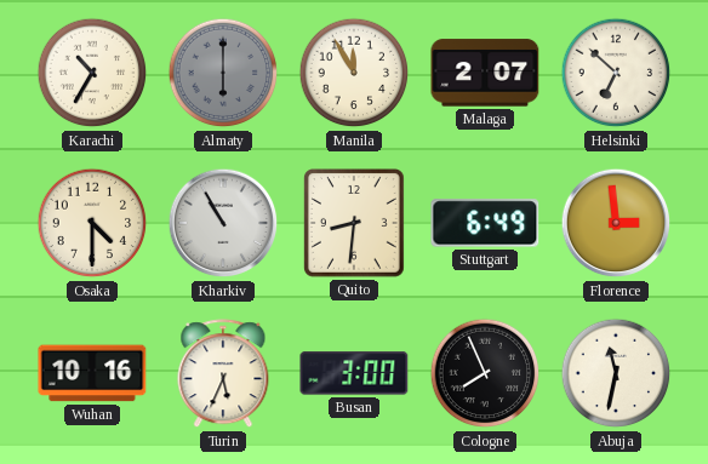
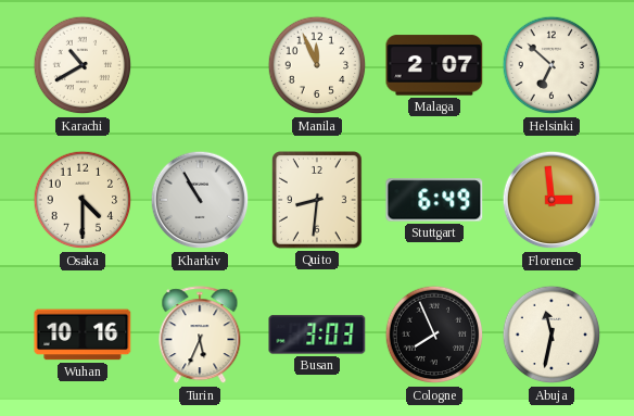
Karachi: 10:35 -> 10:40
Almaty: 6:00 -> none
Manila: 11:55 -> 11:56
Busan: 3:00 -> 3:03
